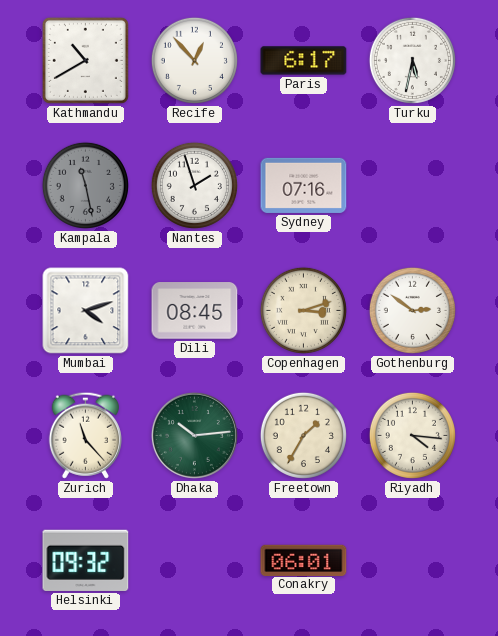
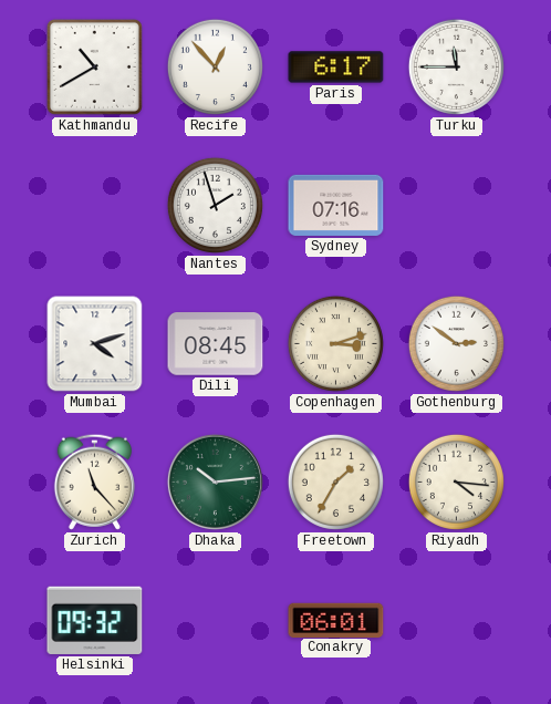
Turku: 5:32 -> 11:45
Kampala: 11:28 -> none
